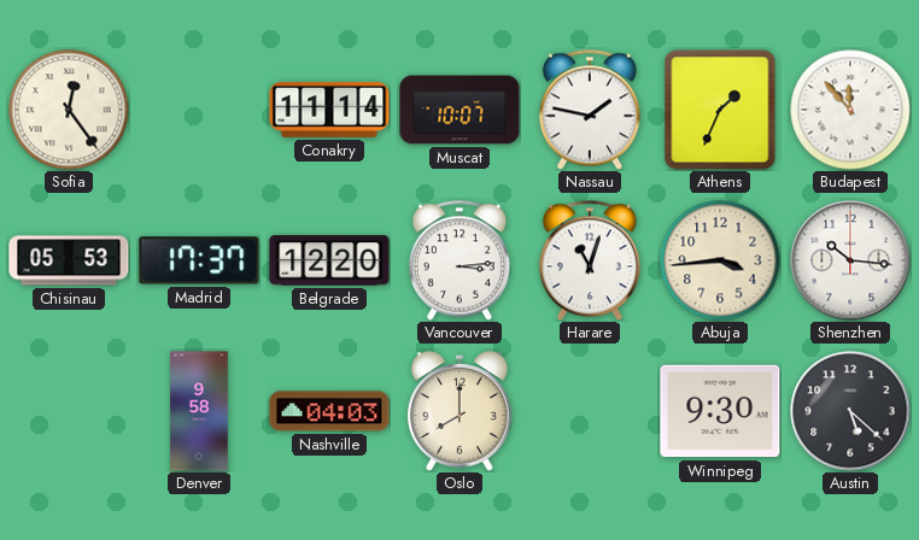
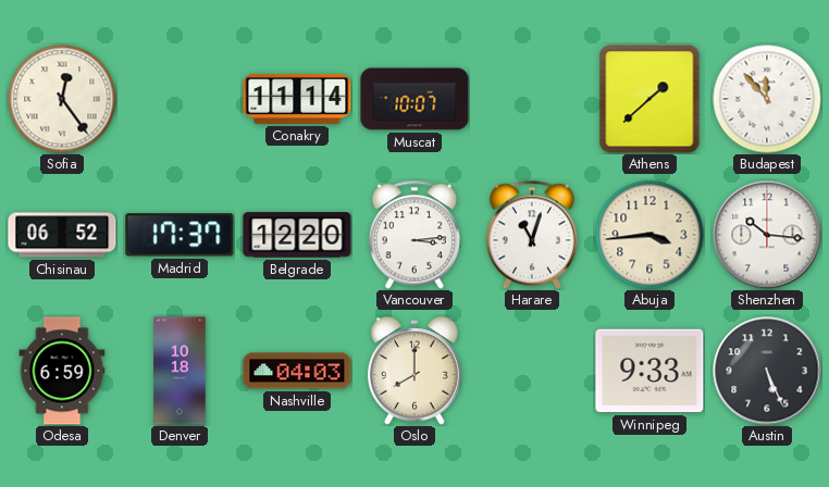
Nassau: 1:47 -> none
Athens: 1:34 -> 1:38
Chisinau: 05:53 -> 06:52
Odesa: none -> 6:59
Denver: 9:58 -> 10:18
Winnipeg: 9:30 -> 9:33
Austin: 5:22 -> 5:26
